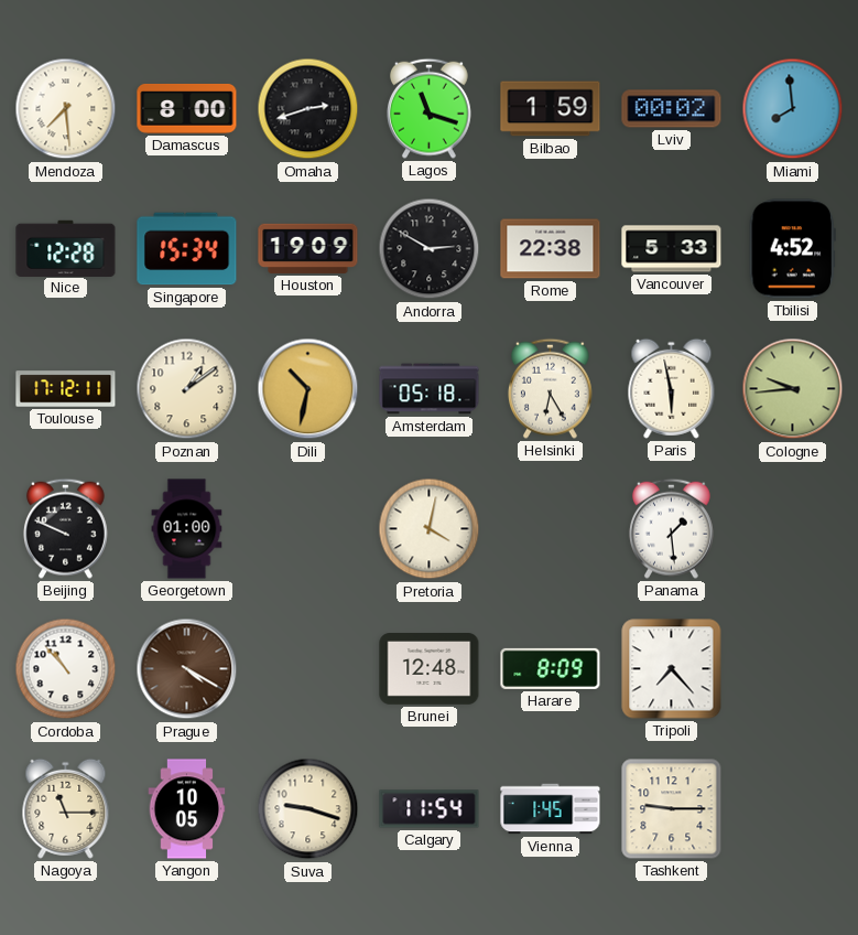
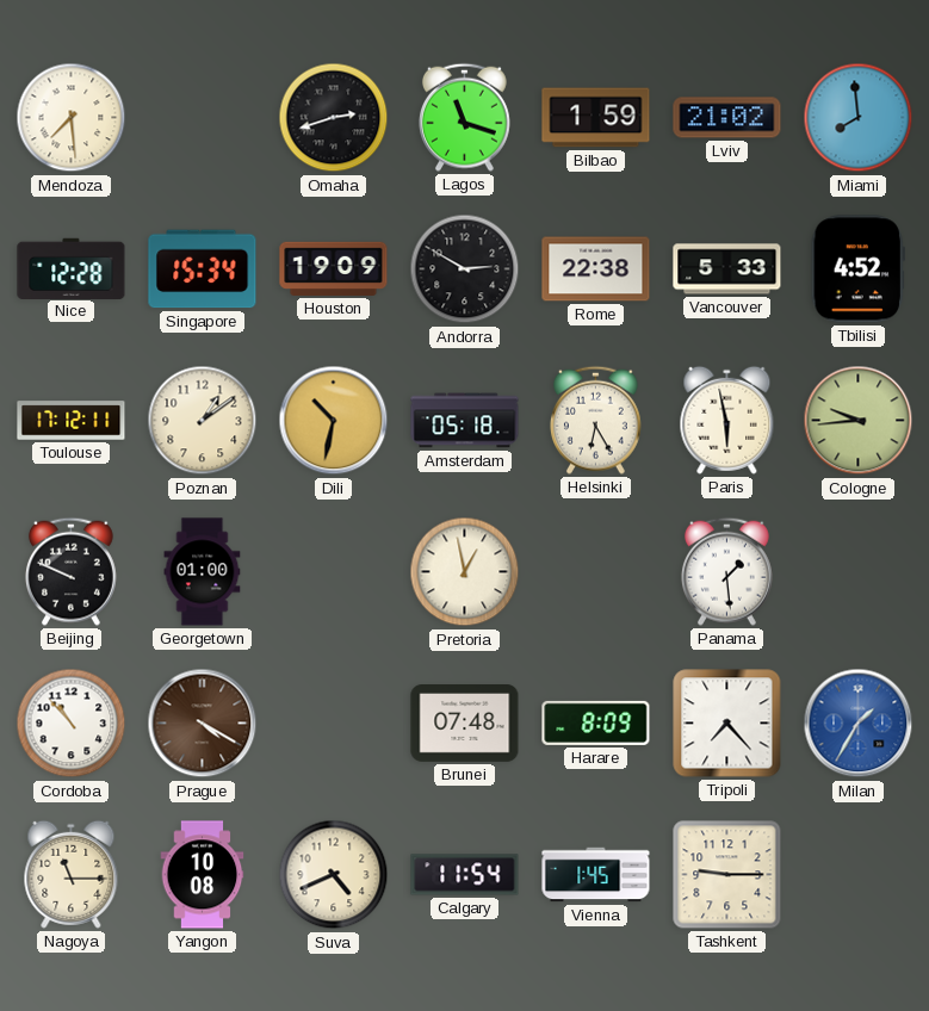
Damascus: 8:00 -> none
Lviv: 00:02 -> 21:02
Pretoria: 4:02 -> 12:58
Brunei: 12:48 -> 07:48
Milan: none -> 1:35
Yangon: 10:05 -> 10:08
Suva: 9:18 -> 4:41
